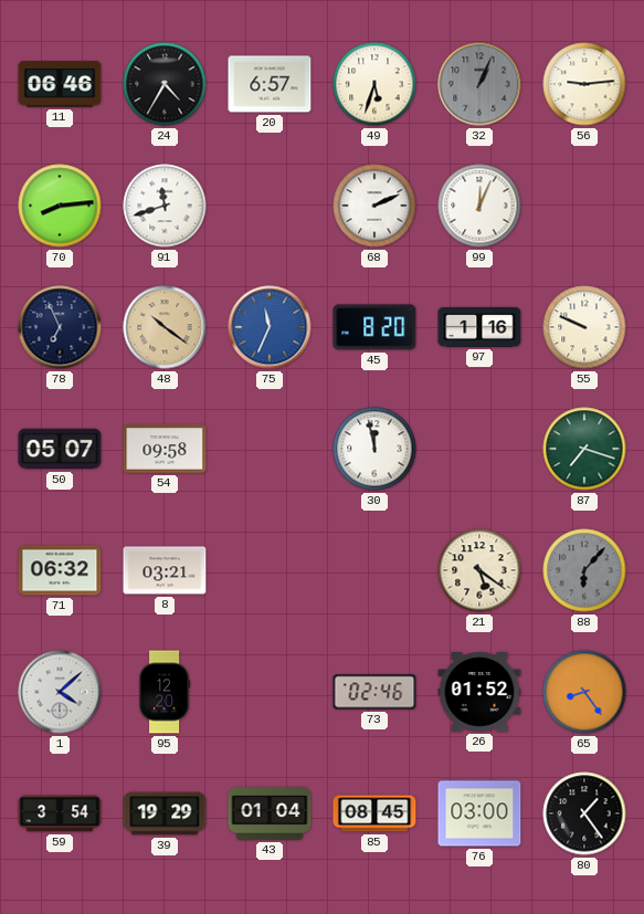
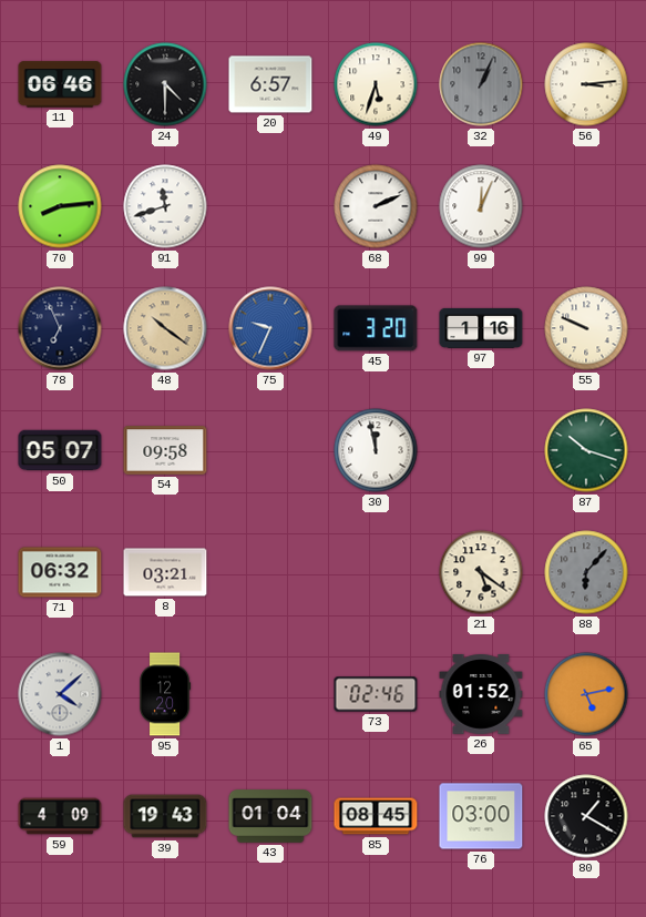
24: 4:35 -> 4:30
56: 9:14 -> 3:14
75: 11:34 -> 9:34
45: 8:20 -> 3:20
87: 7:18 -> 10:18
65: 8:24 -> 5:13
59: 3:54 -> 4:09
39: 19:29 -> 19:43
80: 1:24 -> 1:20
